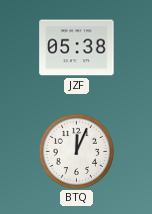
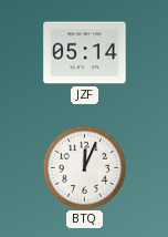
JZF: 05:38 -> 05:14
